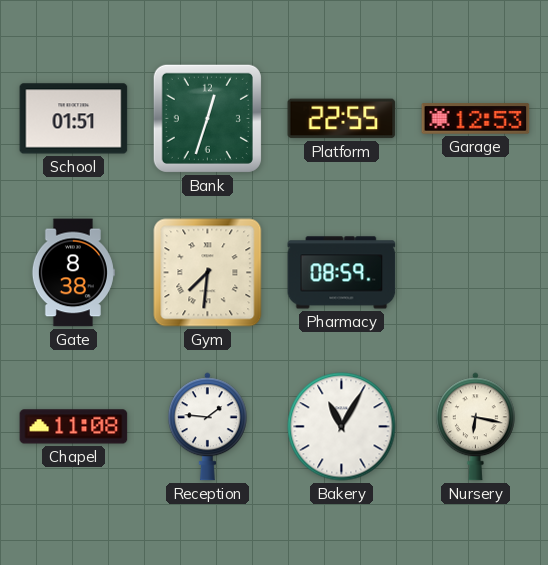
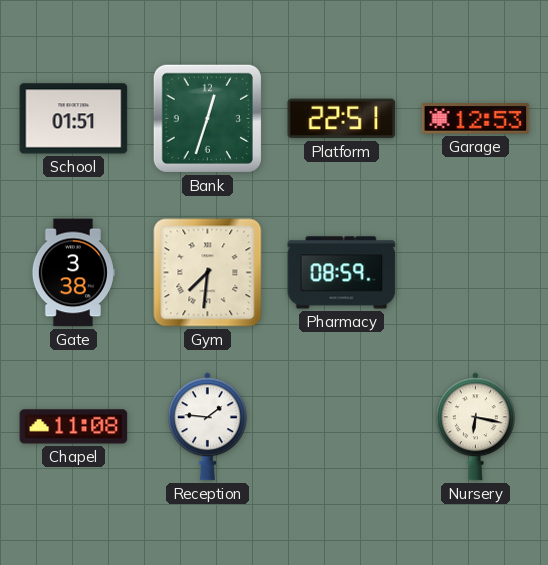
Platform: 22:55 -> 22:51
Gate: 8:38 -> 3:38
Bakery: 11:05 -> none
